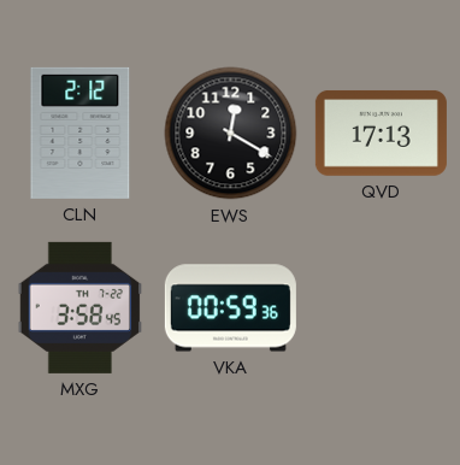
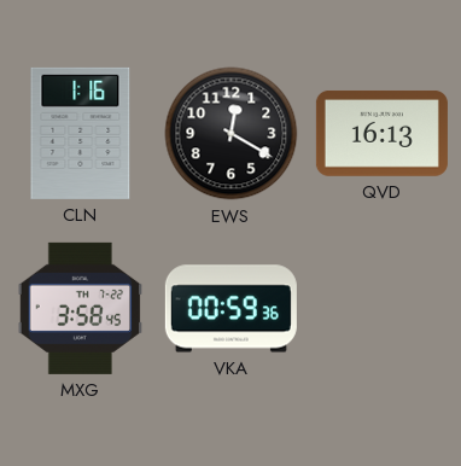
CLN: 2:12 -> 1:16
QVD: 17:13 -> 16:13
